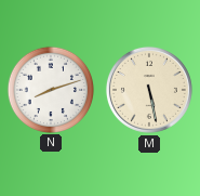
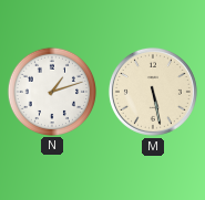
N: 8:12 -> 1:12
